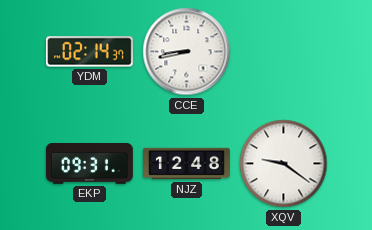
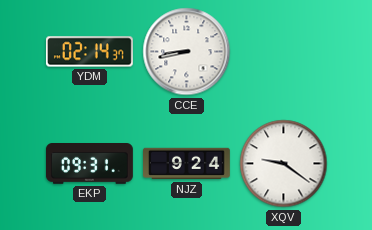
NJZ: 12:48 -> 9:24
